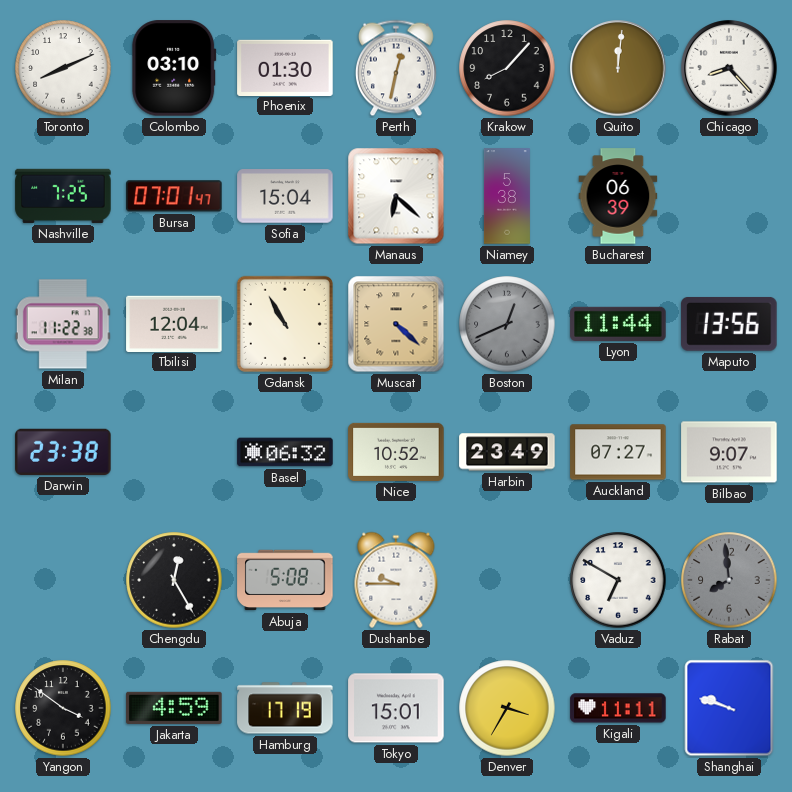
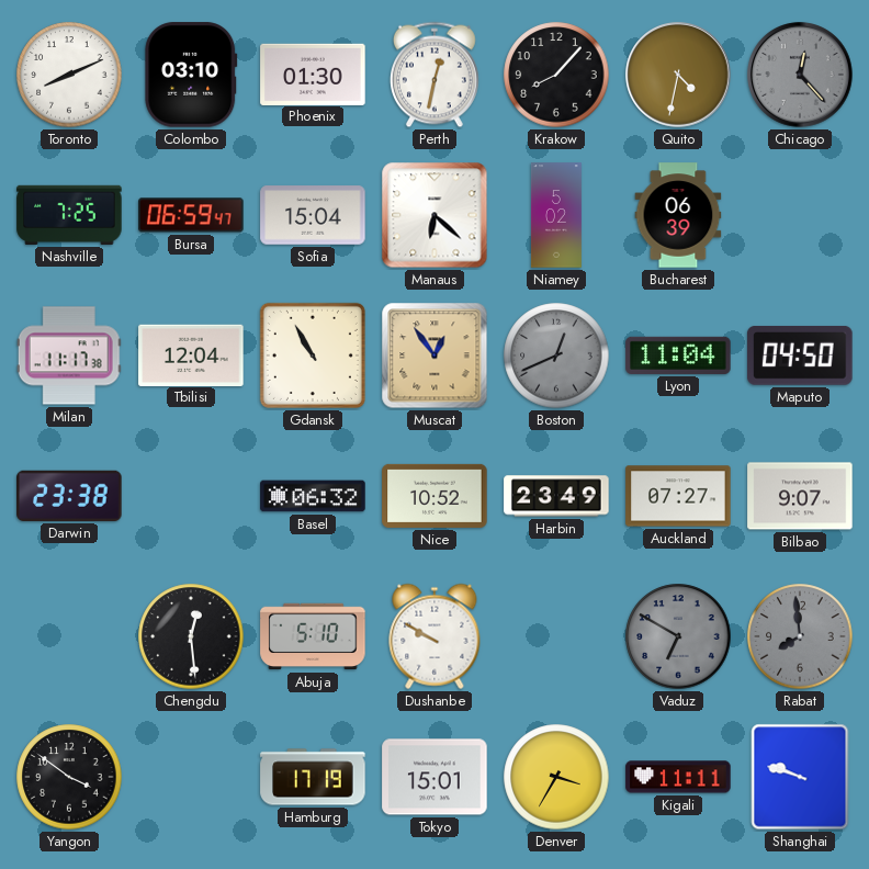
Quito: 12:01 -> 4:32
Chicago: 8:23 -> 12:23
Chicago dial: white -> grey
Bursa: 07:01 -> 06:59
Niamey: 5:38 -> 5:02
Milan: 11:22 -> 11:17
Muscat: 4:22 -> 12:54
Lyon: 11:44 -> 11:04
Maputo: 13:56 -> 04:50
Chengdu: 12:25 -> 12:29
Abuja: 5:08 -> 5:10
Dushanbe: 9:45 -> 9:50
Vaduz dial: white -> grey
Jakarta: 4:59 -> none
